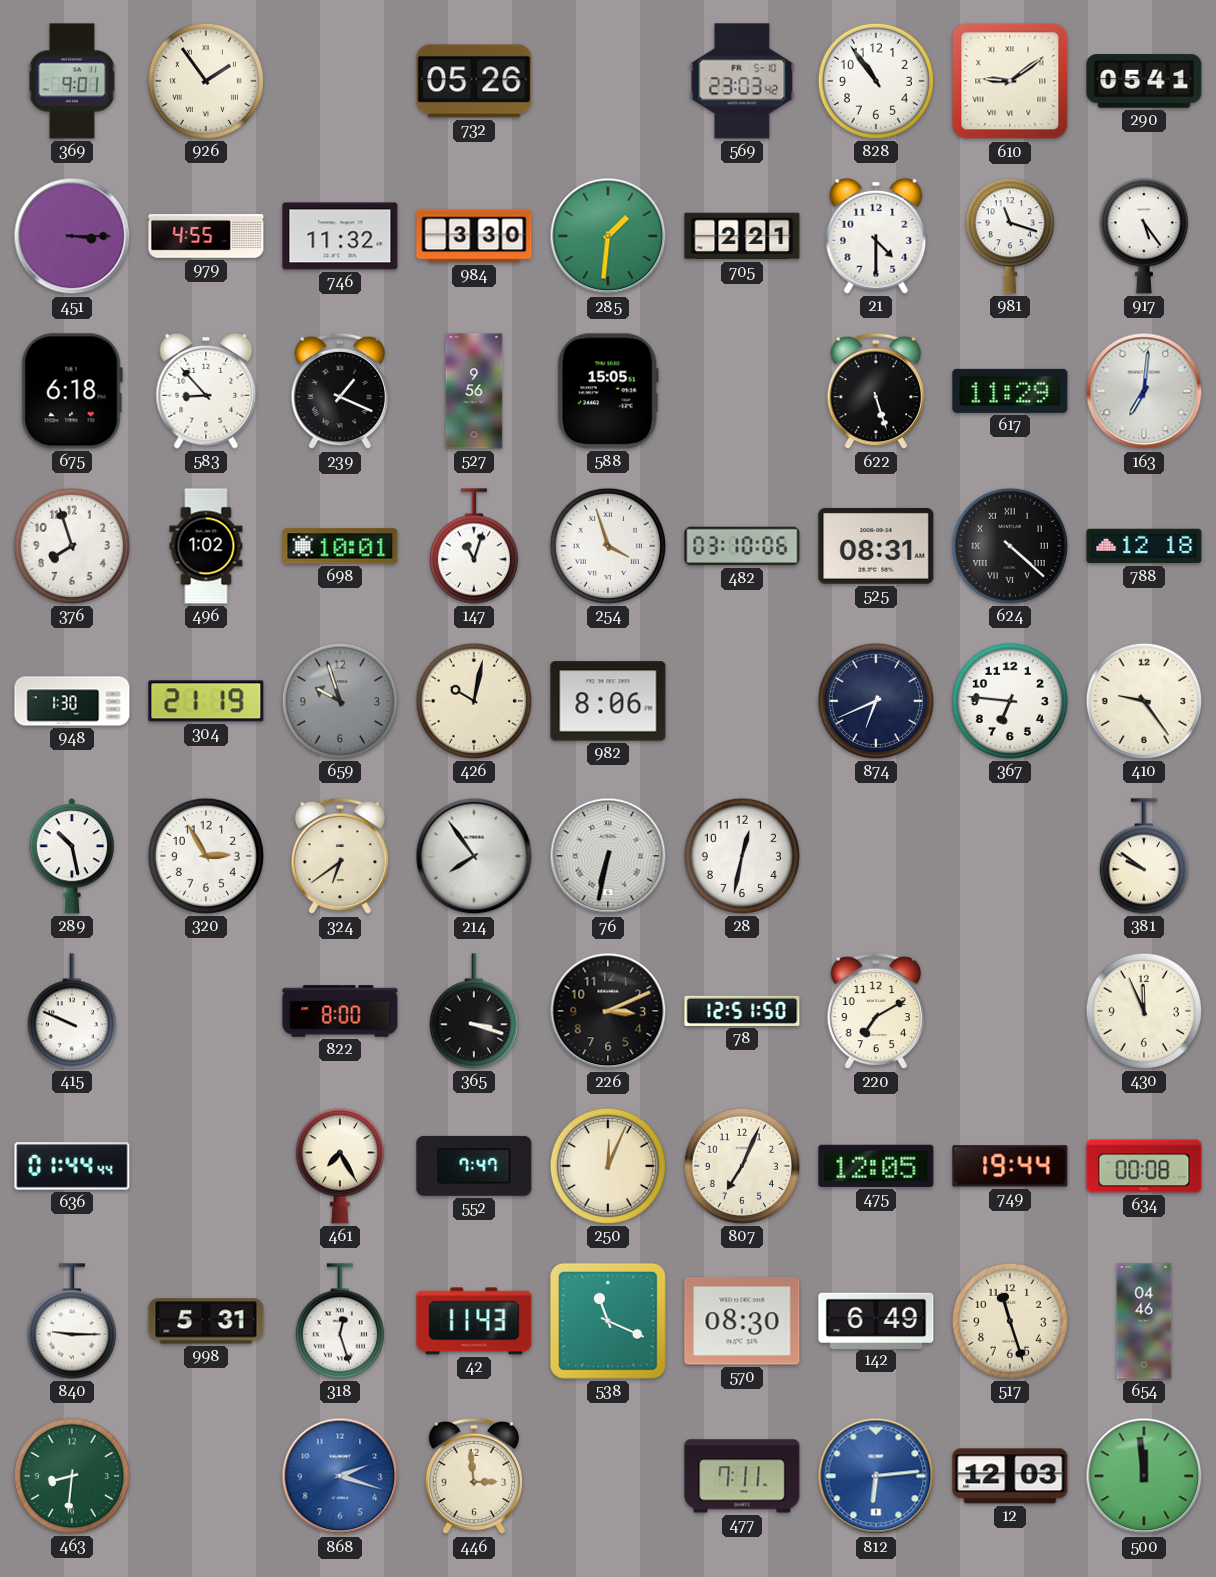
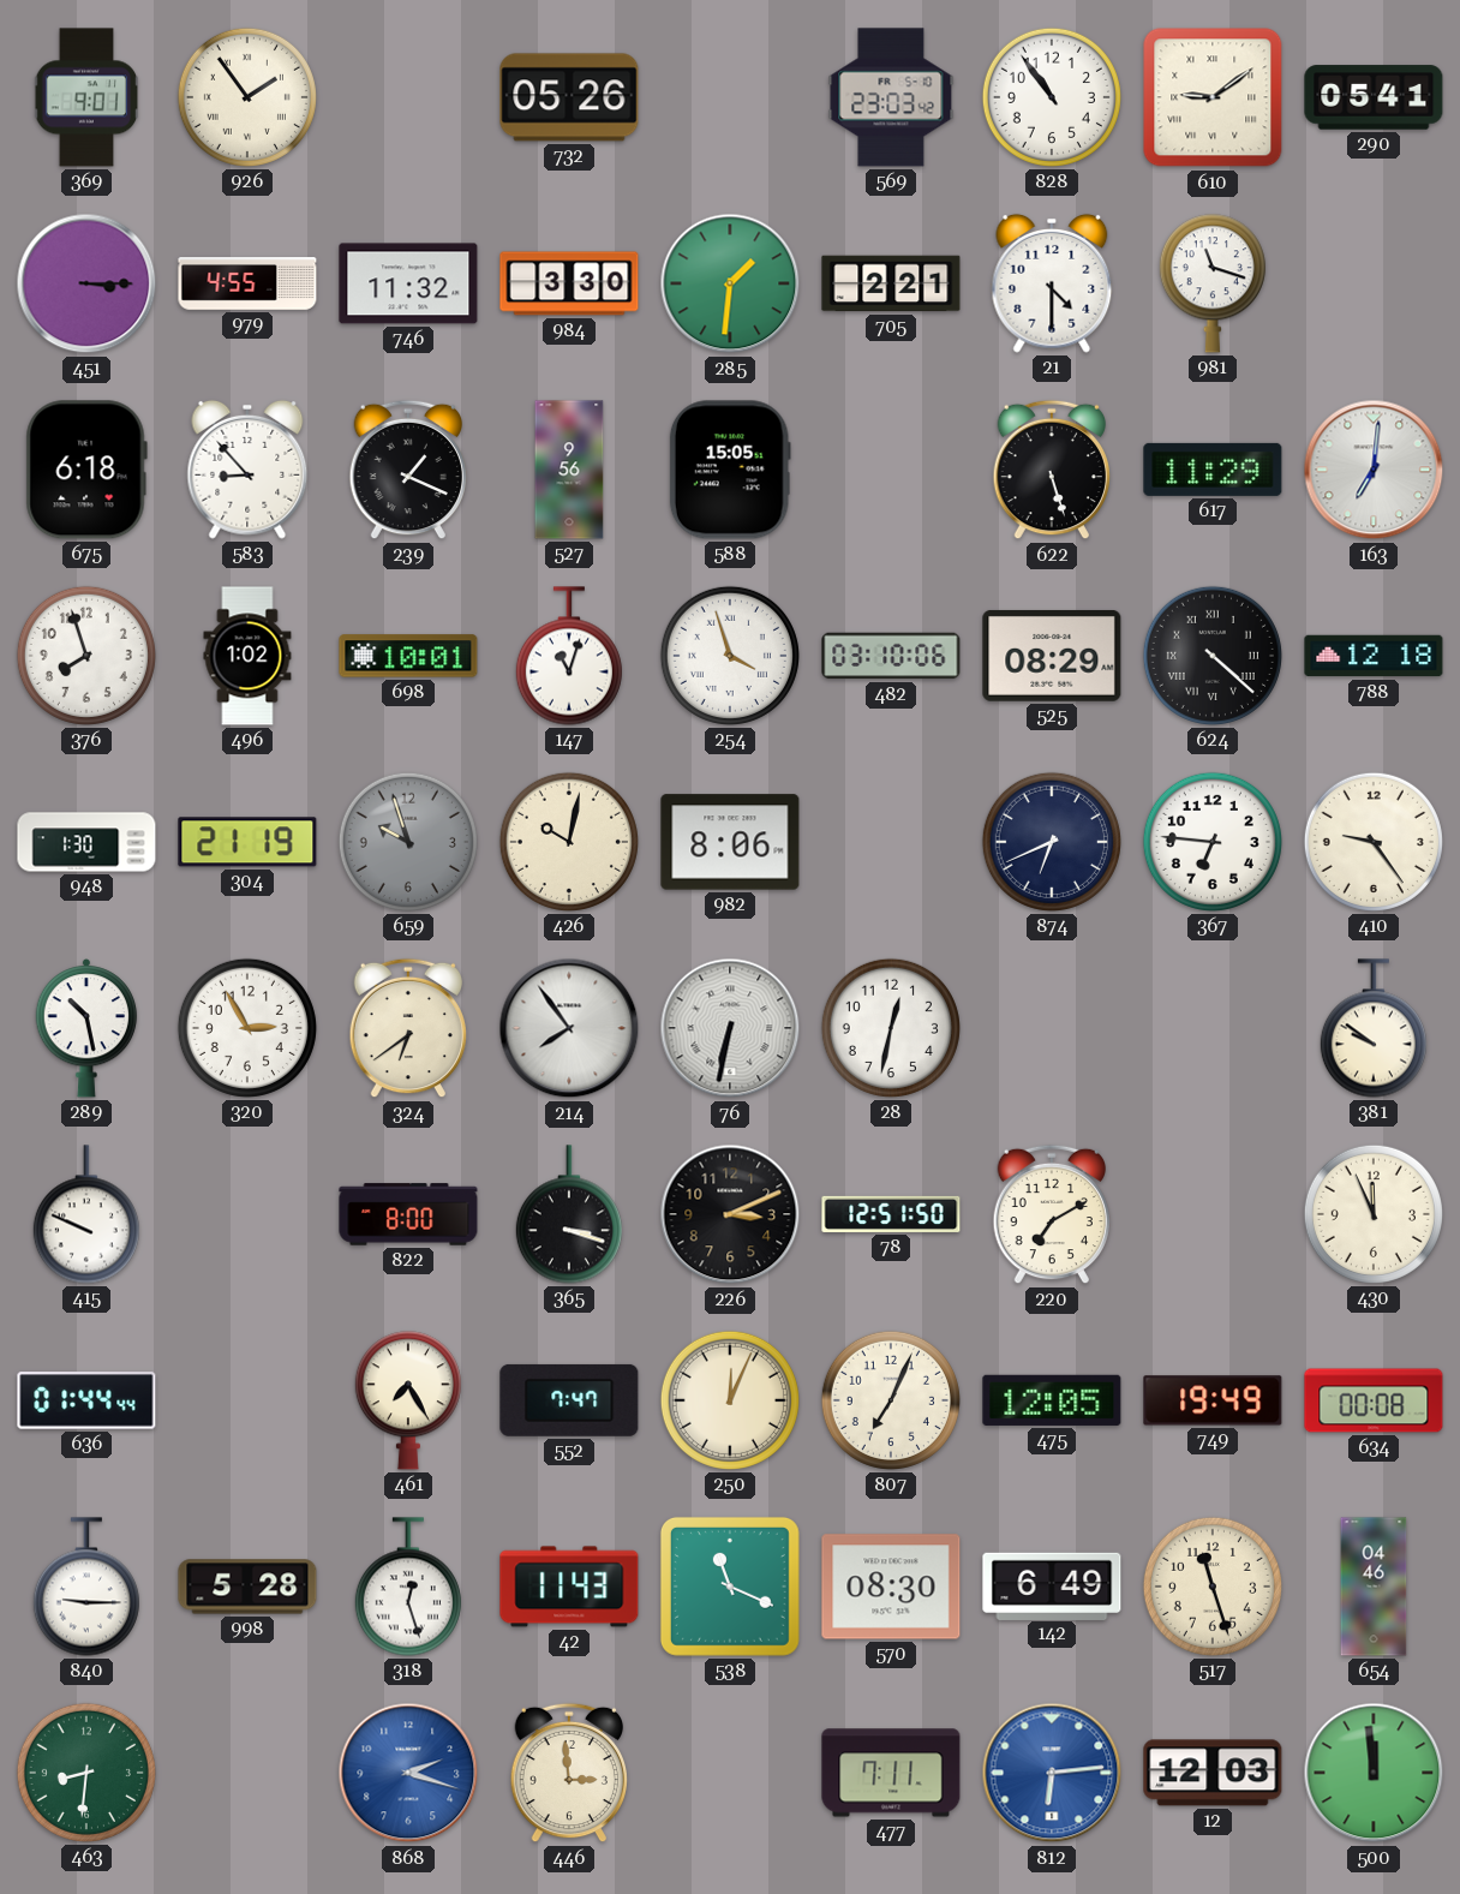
917: 5:24 -> none
525: 08:31 -> 08:29
749: 19:44 -> 19:49
998: 5:31 -> 5:28
